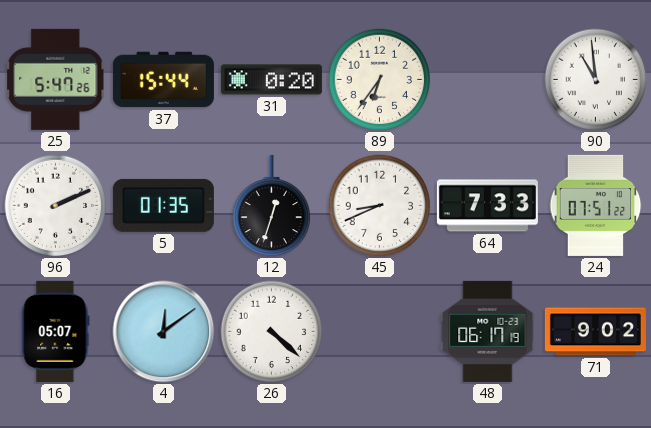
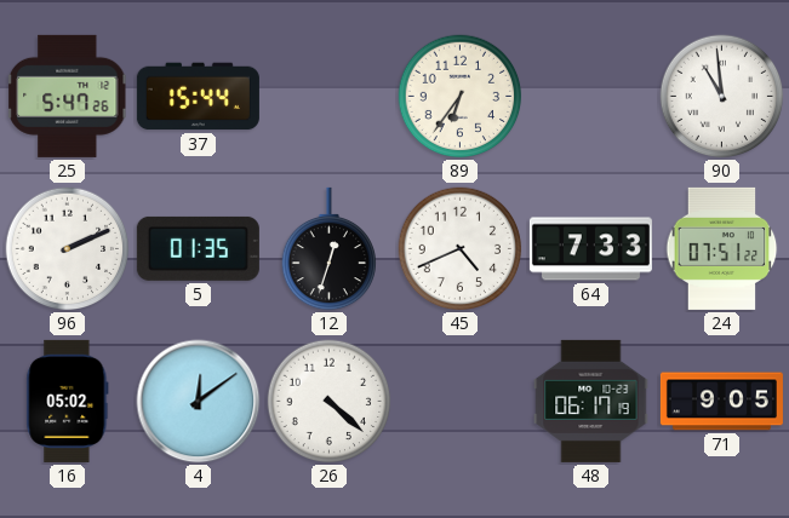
31: 0:20 -> none
45: 8:41 -> 4:41
16: 05:07 -> 05:02
71: 9:02 -> 9:05
